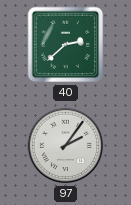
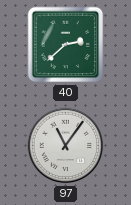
97: 2:06 -> 11:06
